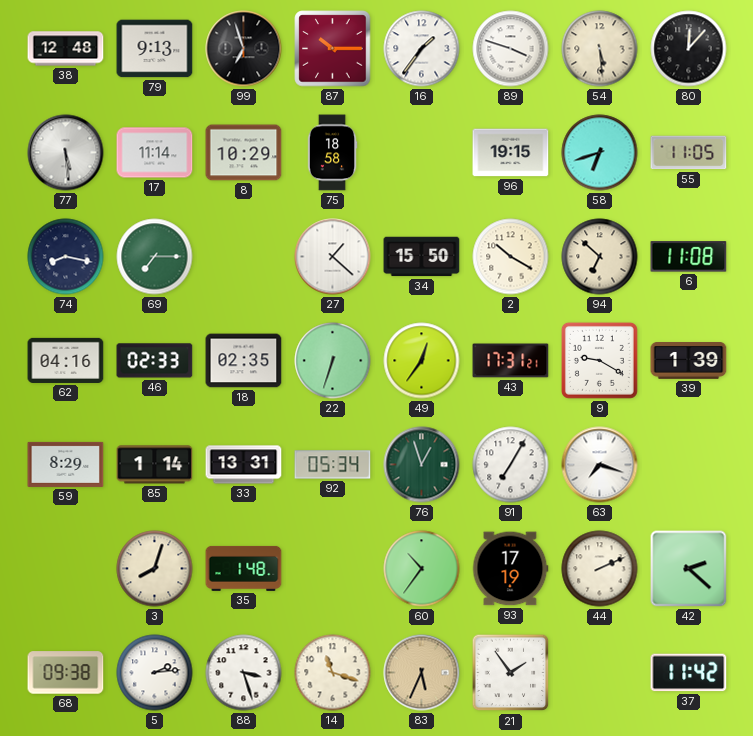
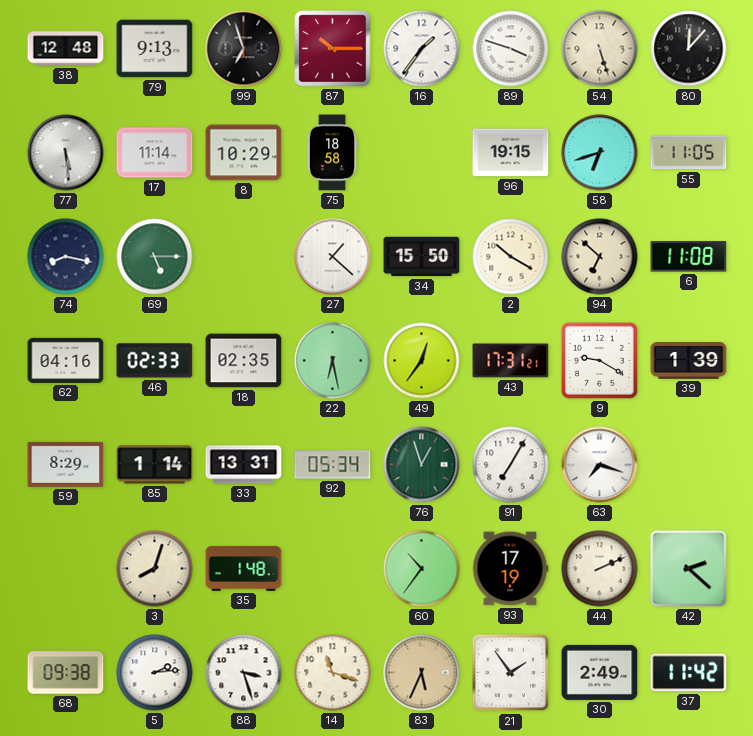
54: 5:29 -> 5:27
69: 7:15 -> 5:15
22: 6:33 -> 6:28
30: none -> 2:49
